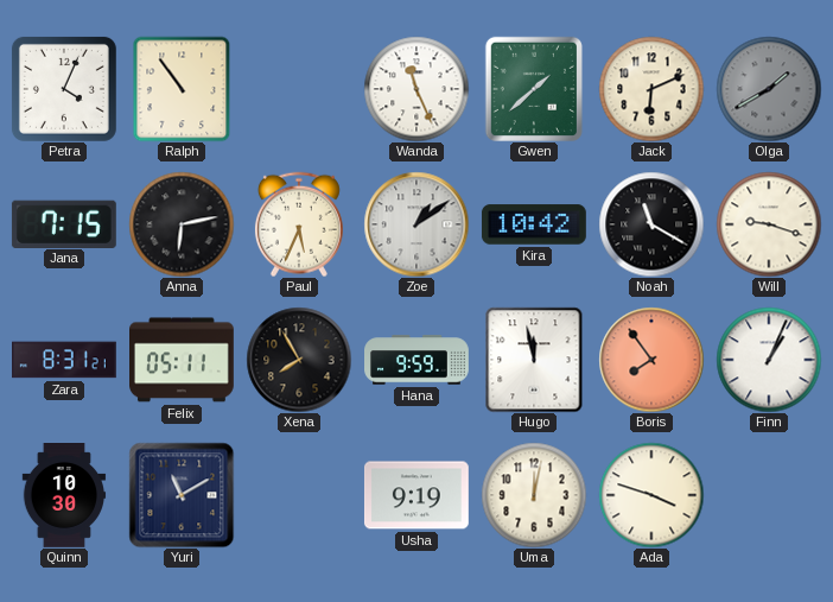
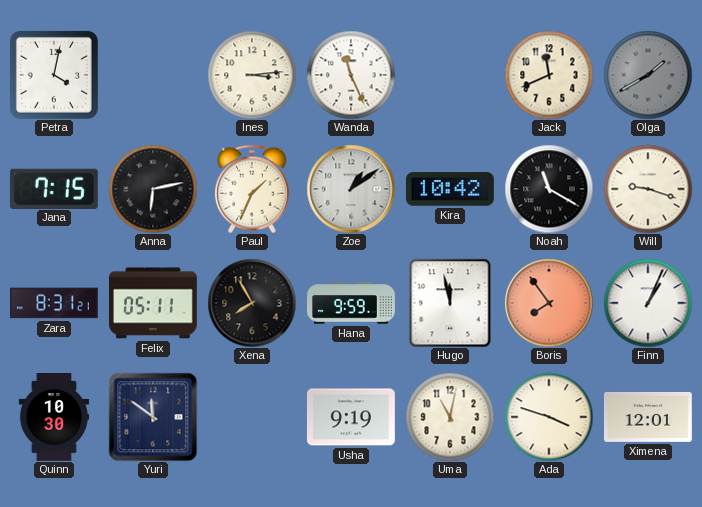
Petra: 4:04 -> 4:02
Ralph: 10:54 -> none
Ines: none -> 3:14
Gwen: 1:38 -> none
Jack: 6:11 -> 11:41
Paul: 5:34 -> 1:34
Yuri: 11:10 -> 11:51
Uma: 12:02 -> 11:02
Ximena: none -> 12:01
